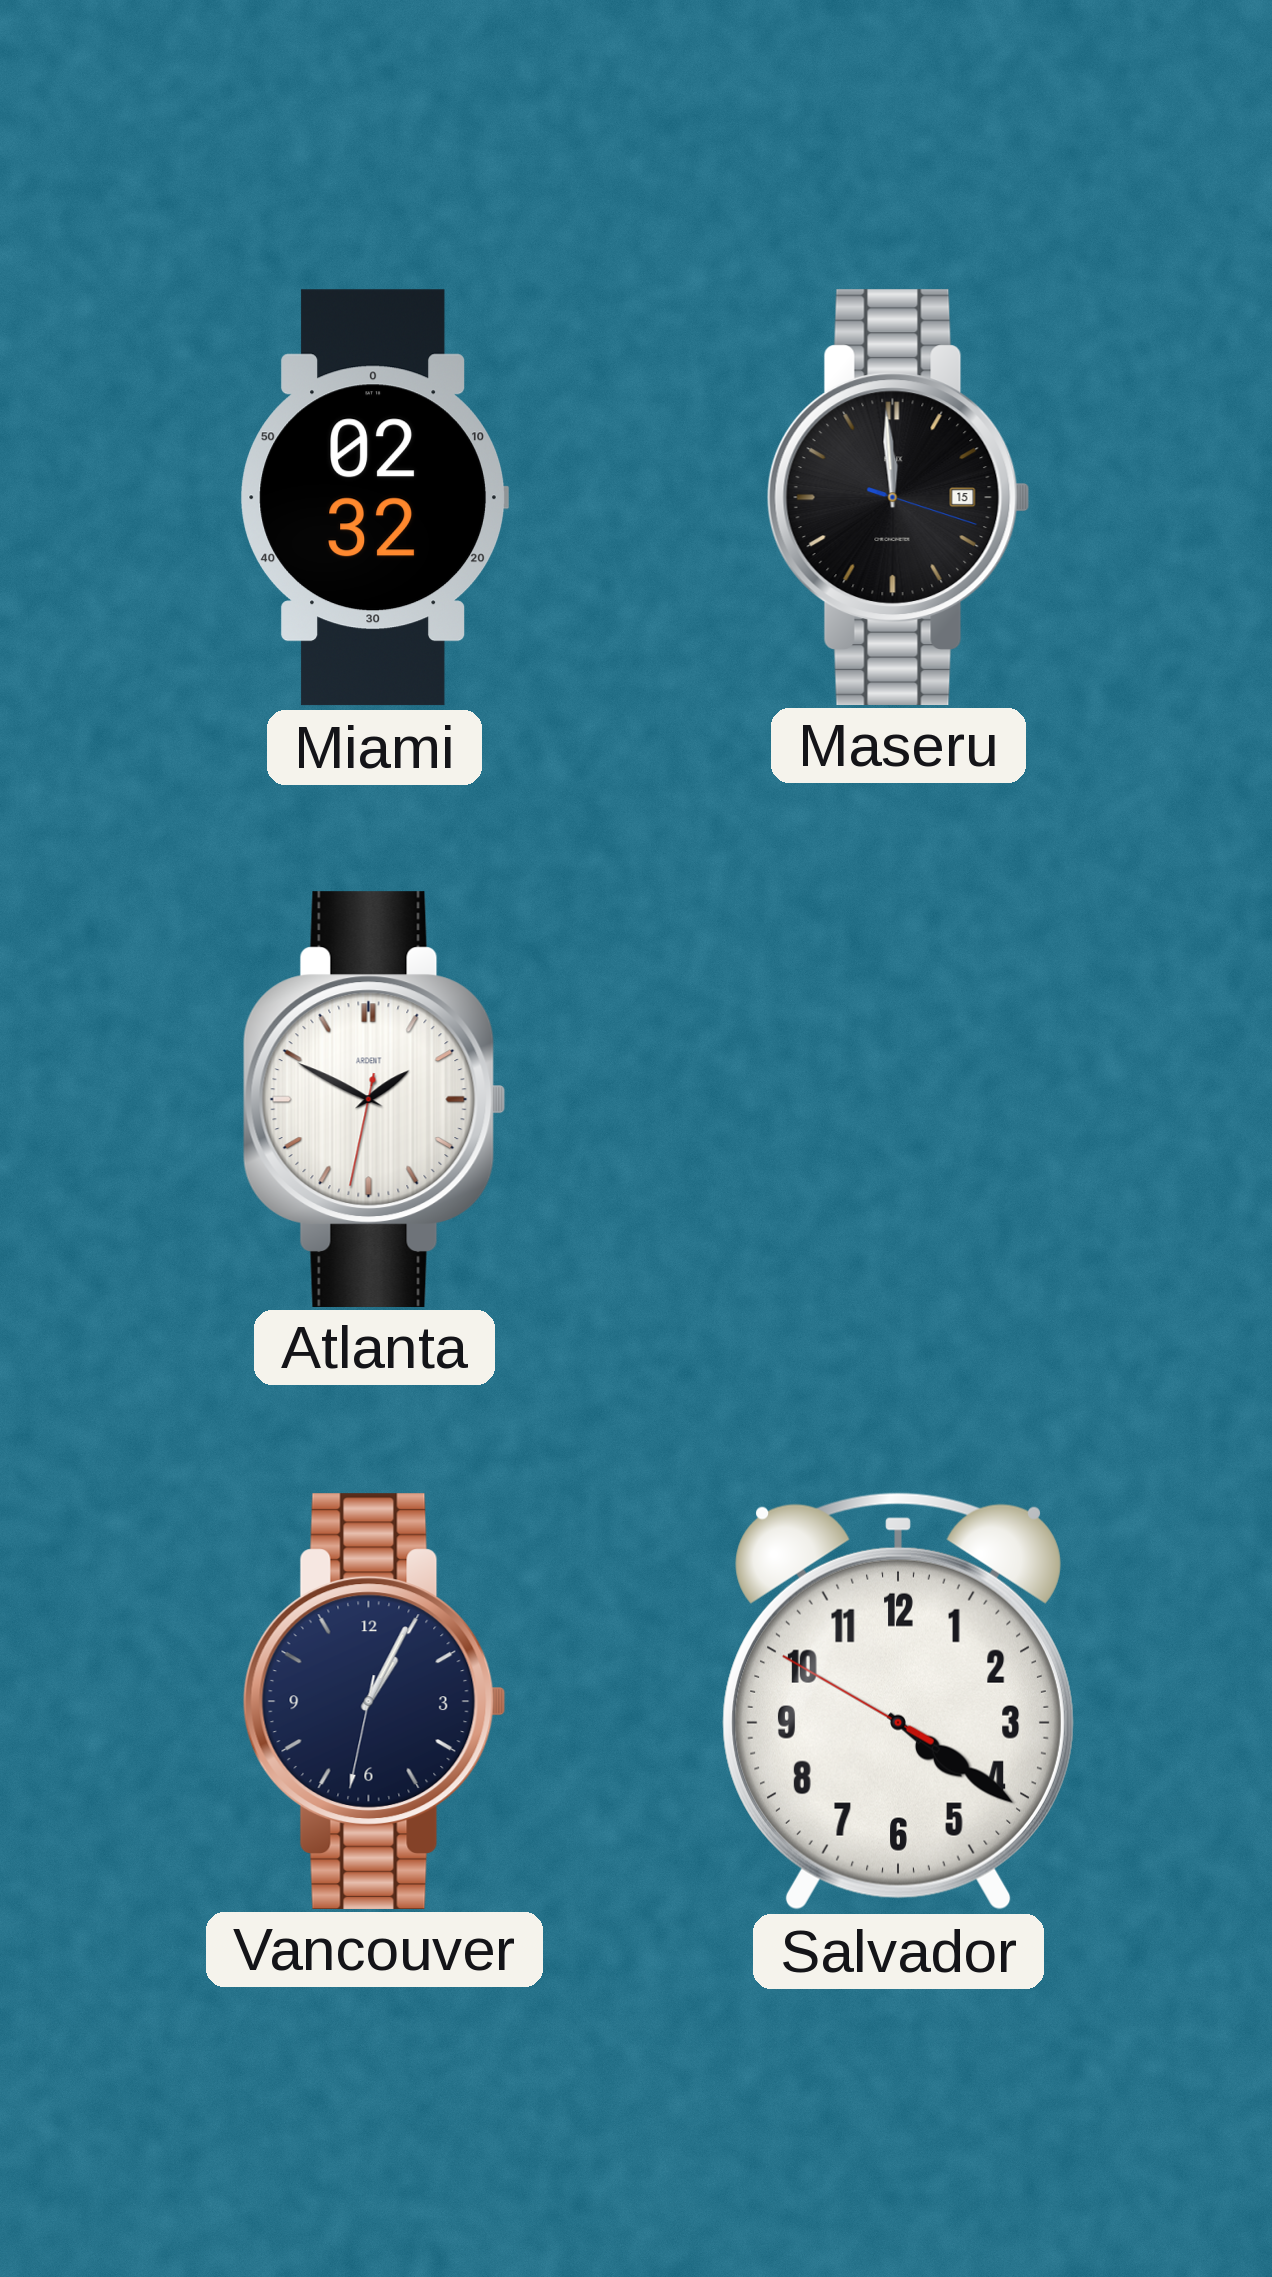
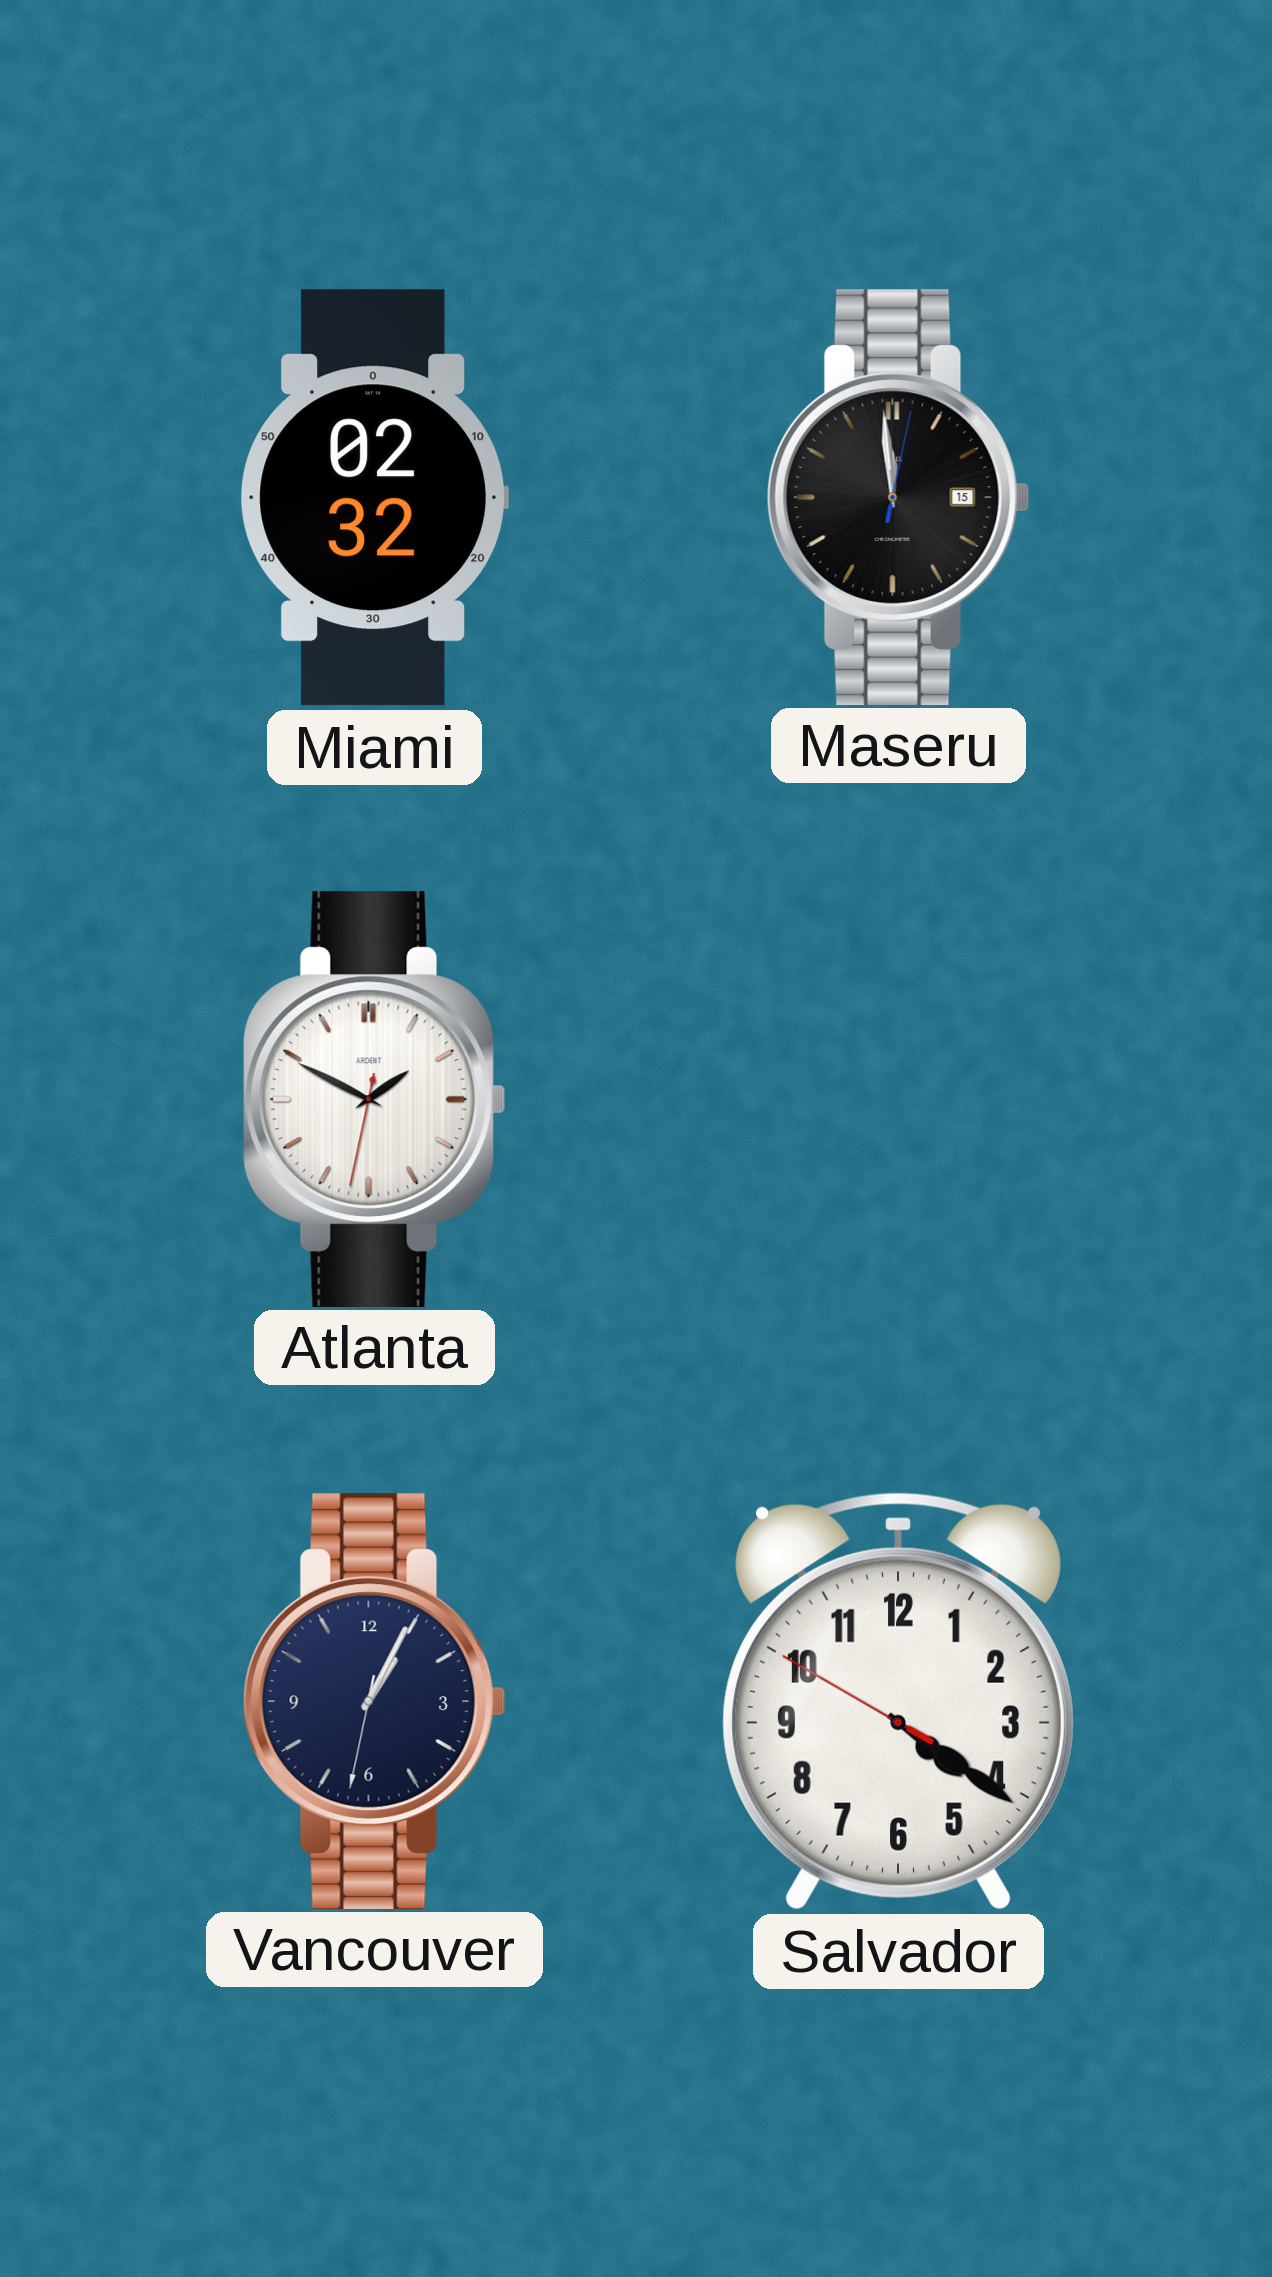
Maseru: 11:59:18 -> 11:59:02
